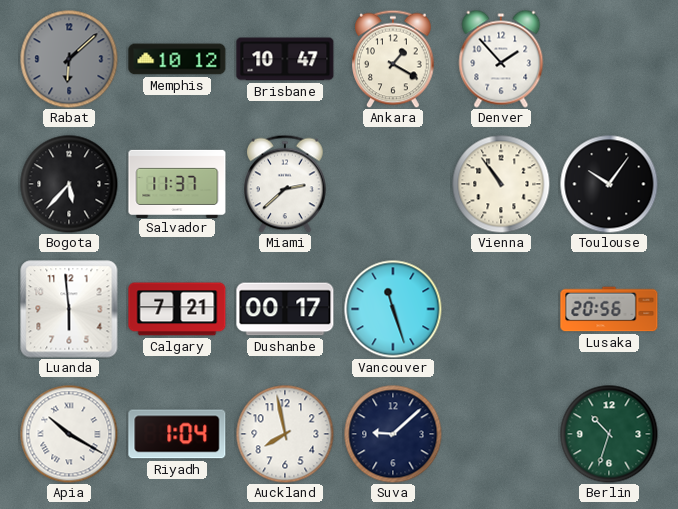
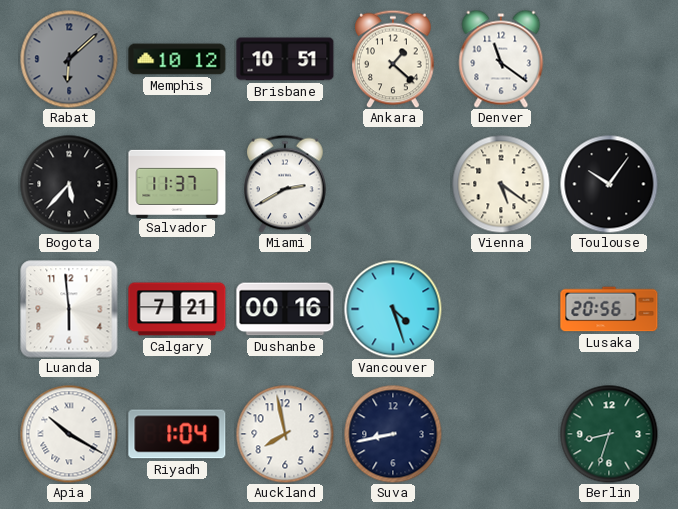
Brisbane: 10:47 -> 10:51
Ankara: 1:20 -> 1:22
Denver: 1:53 -> 11:21
Miami: 2:38 -> 2:40
Vienna: 10:54 -> 5:21
Dushanbe: 00:17 -> 00:16
Vancouver: 11:27 -> 4:27
Suva: 9:08 -> 8:43
Berlin: 10:33 -> 8:33
